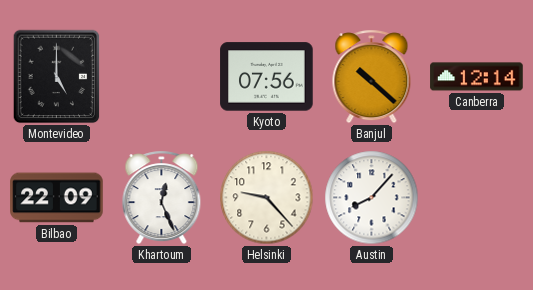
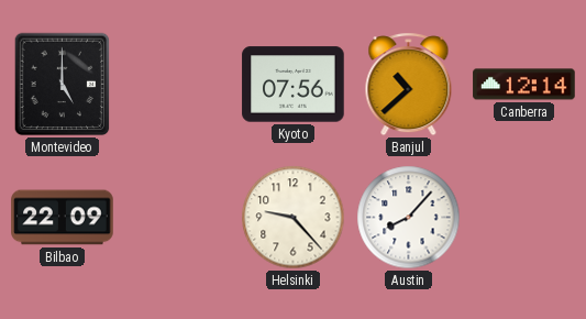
Banjul: 10:22 -> 10:38
Khartoum: 12:26 -> none
